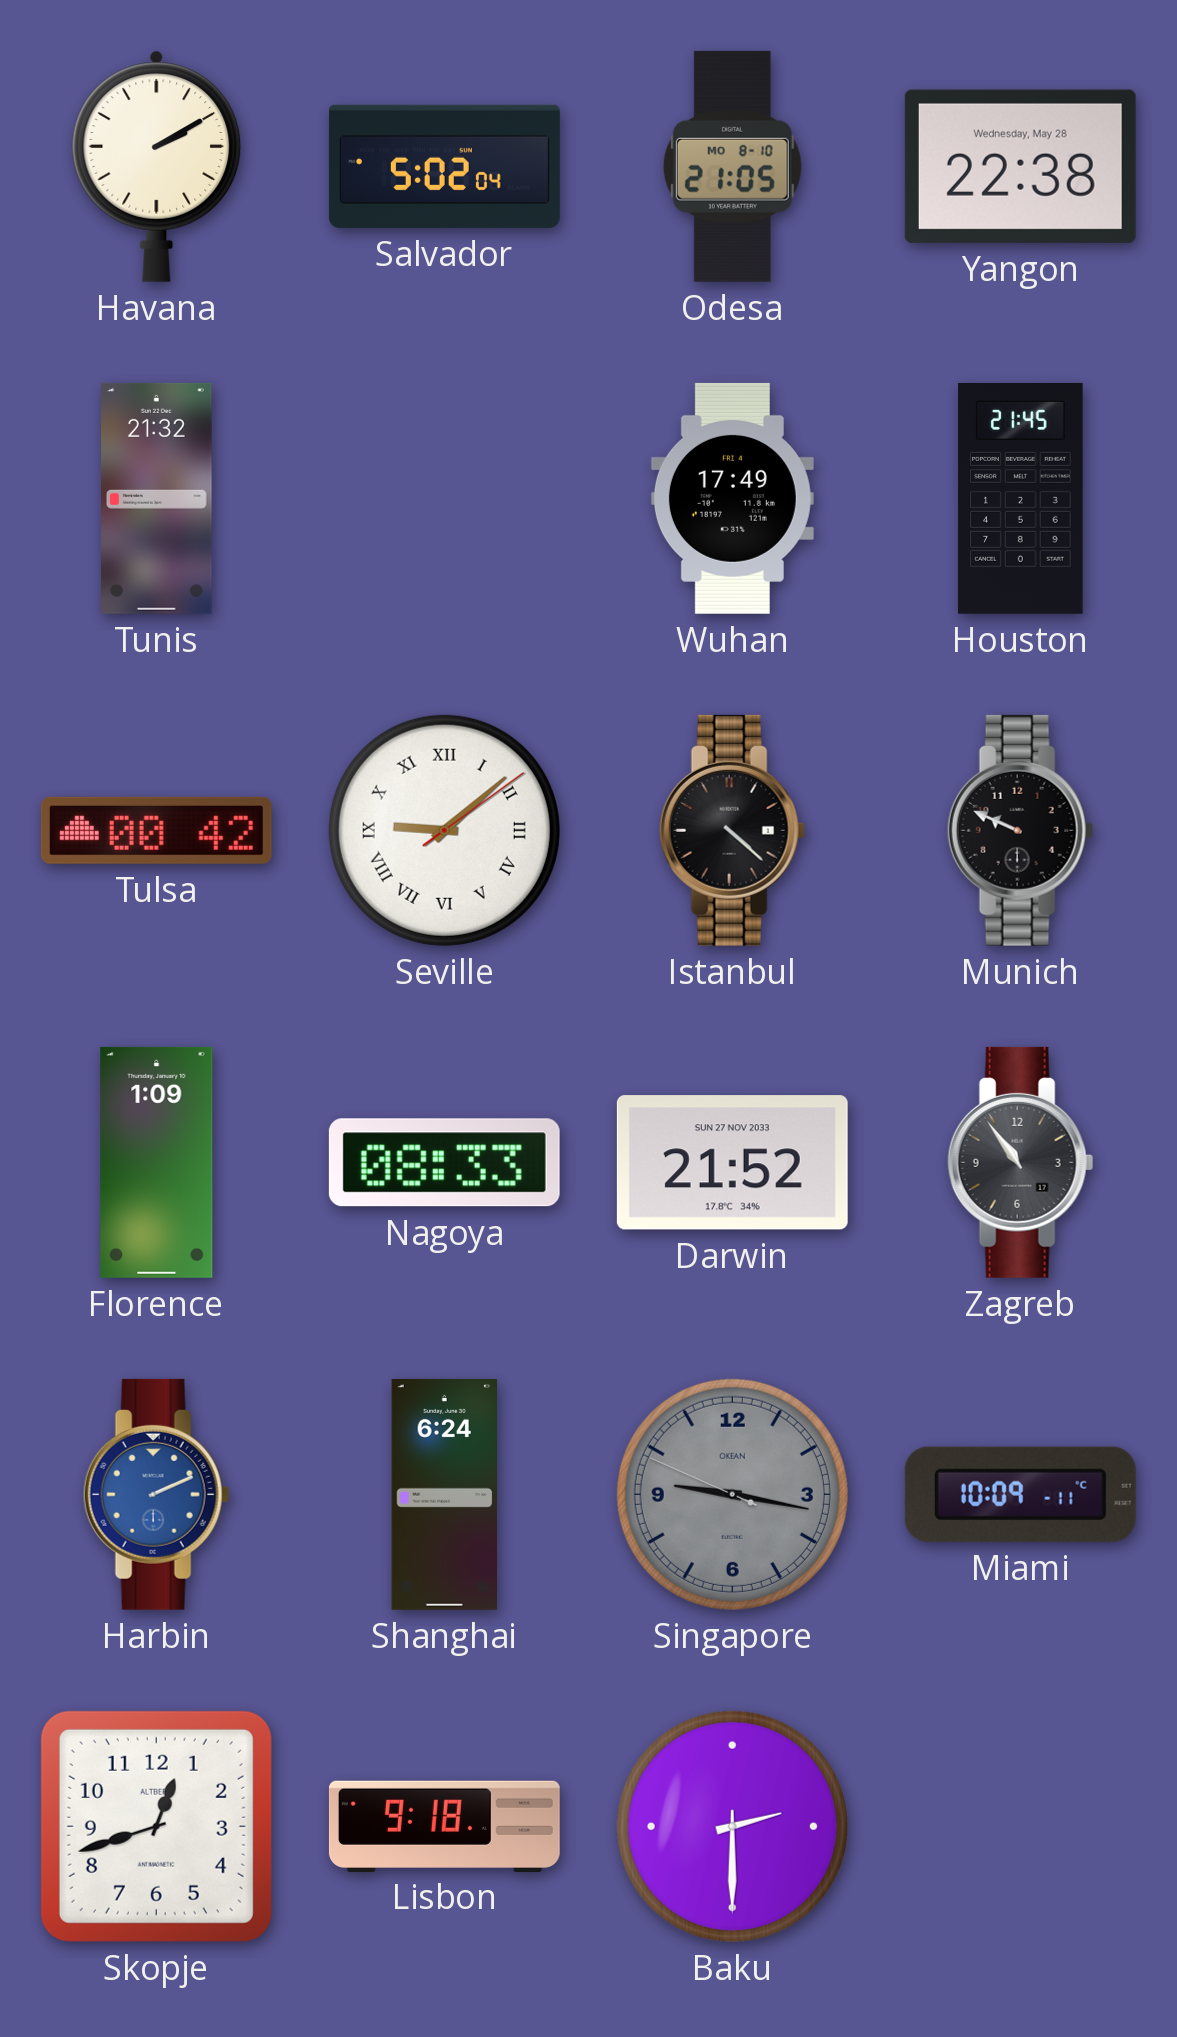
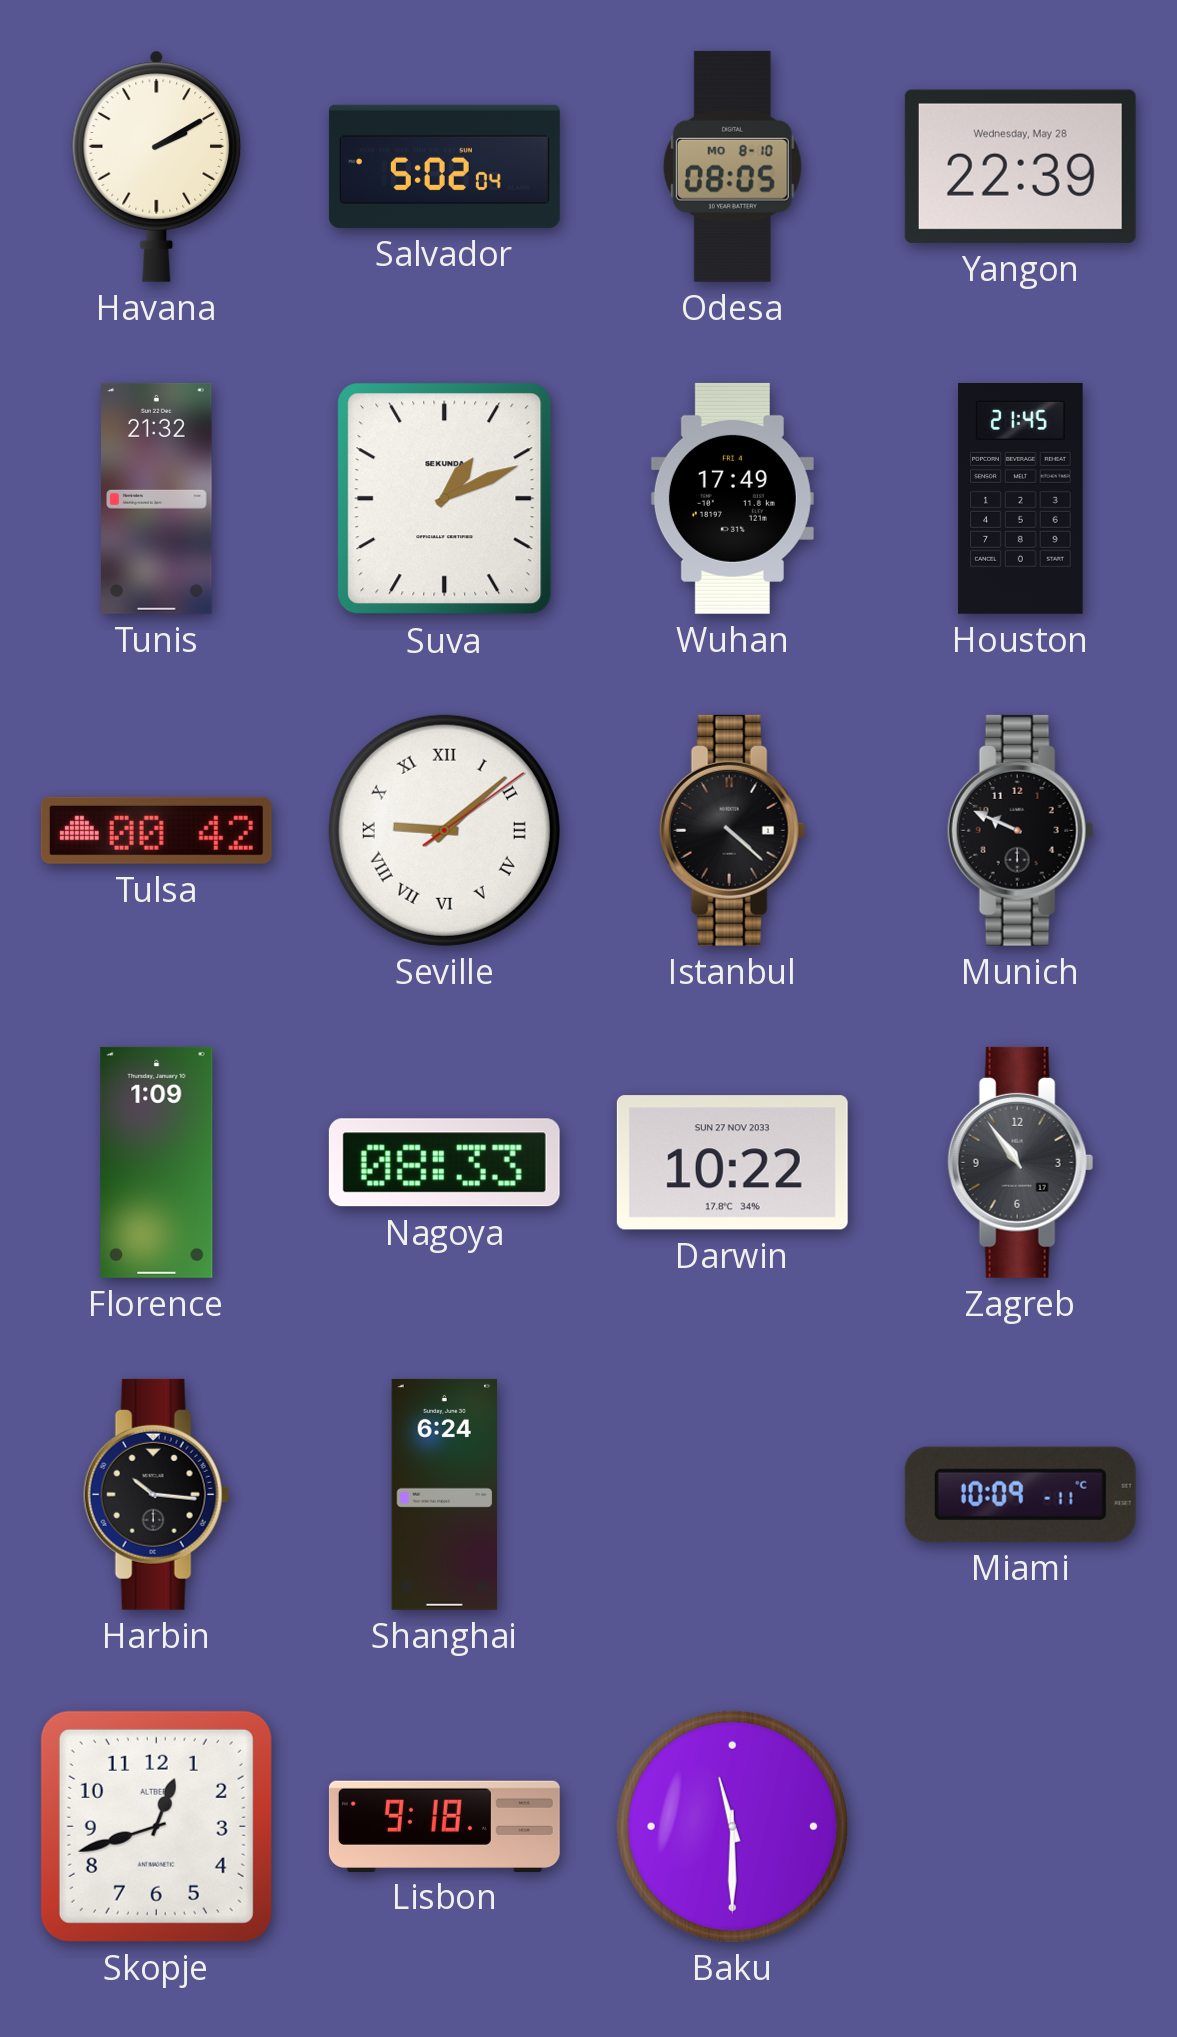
Odesa: 21:05 -> 08:05
Yangon: 22:38 -> 22:39
Suva: none -> 1:11
Darwin: 21:52 -> 10:22
Harbin: 2:11 -> 10:16
Harbin dial: blue -> black
Singapore: 9:16 -> none
Baku: 2:30 -> 11:30
